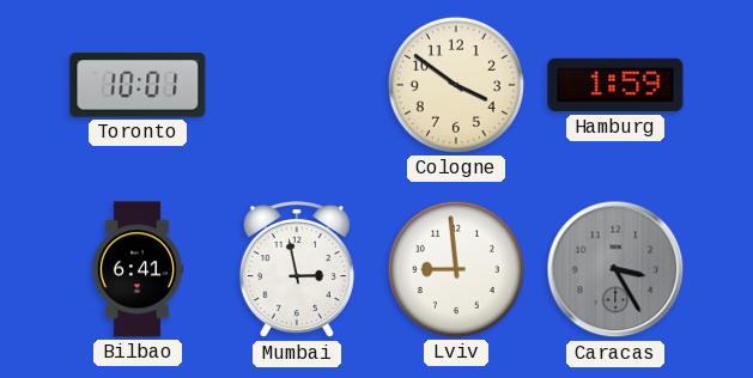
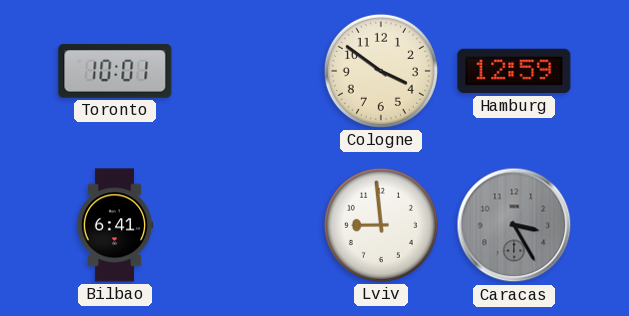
Hamburg: 1:59 -> 12:59
Mumbai: 2:58 -> none
